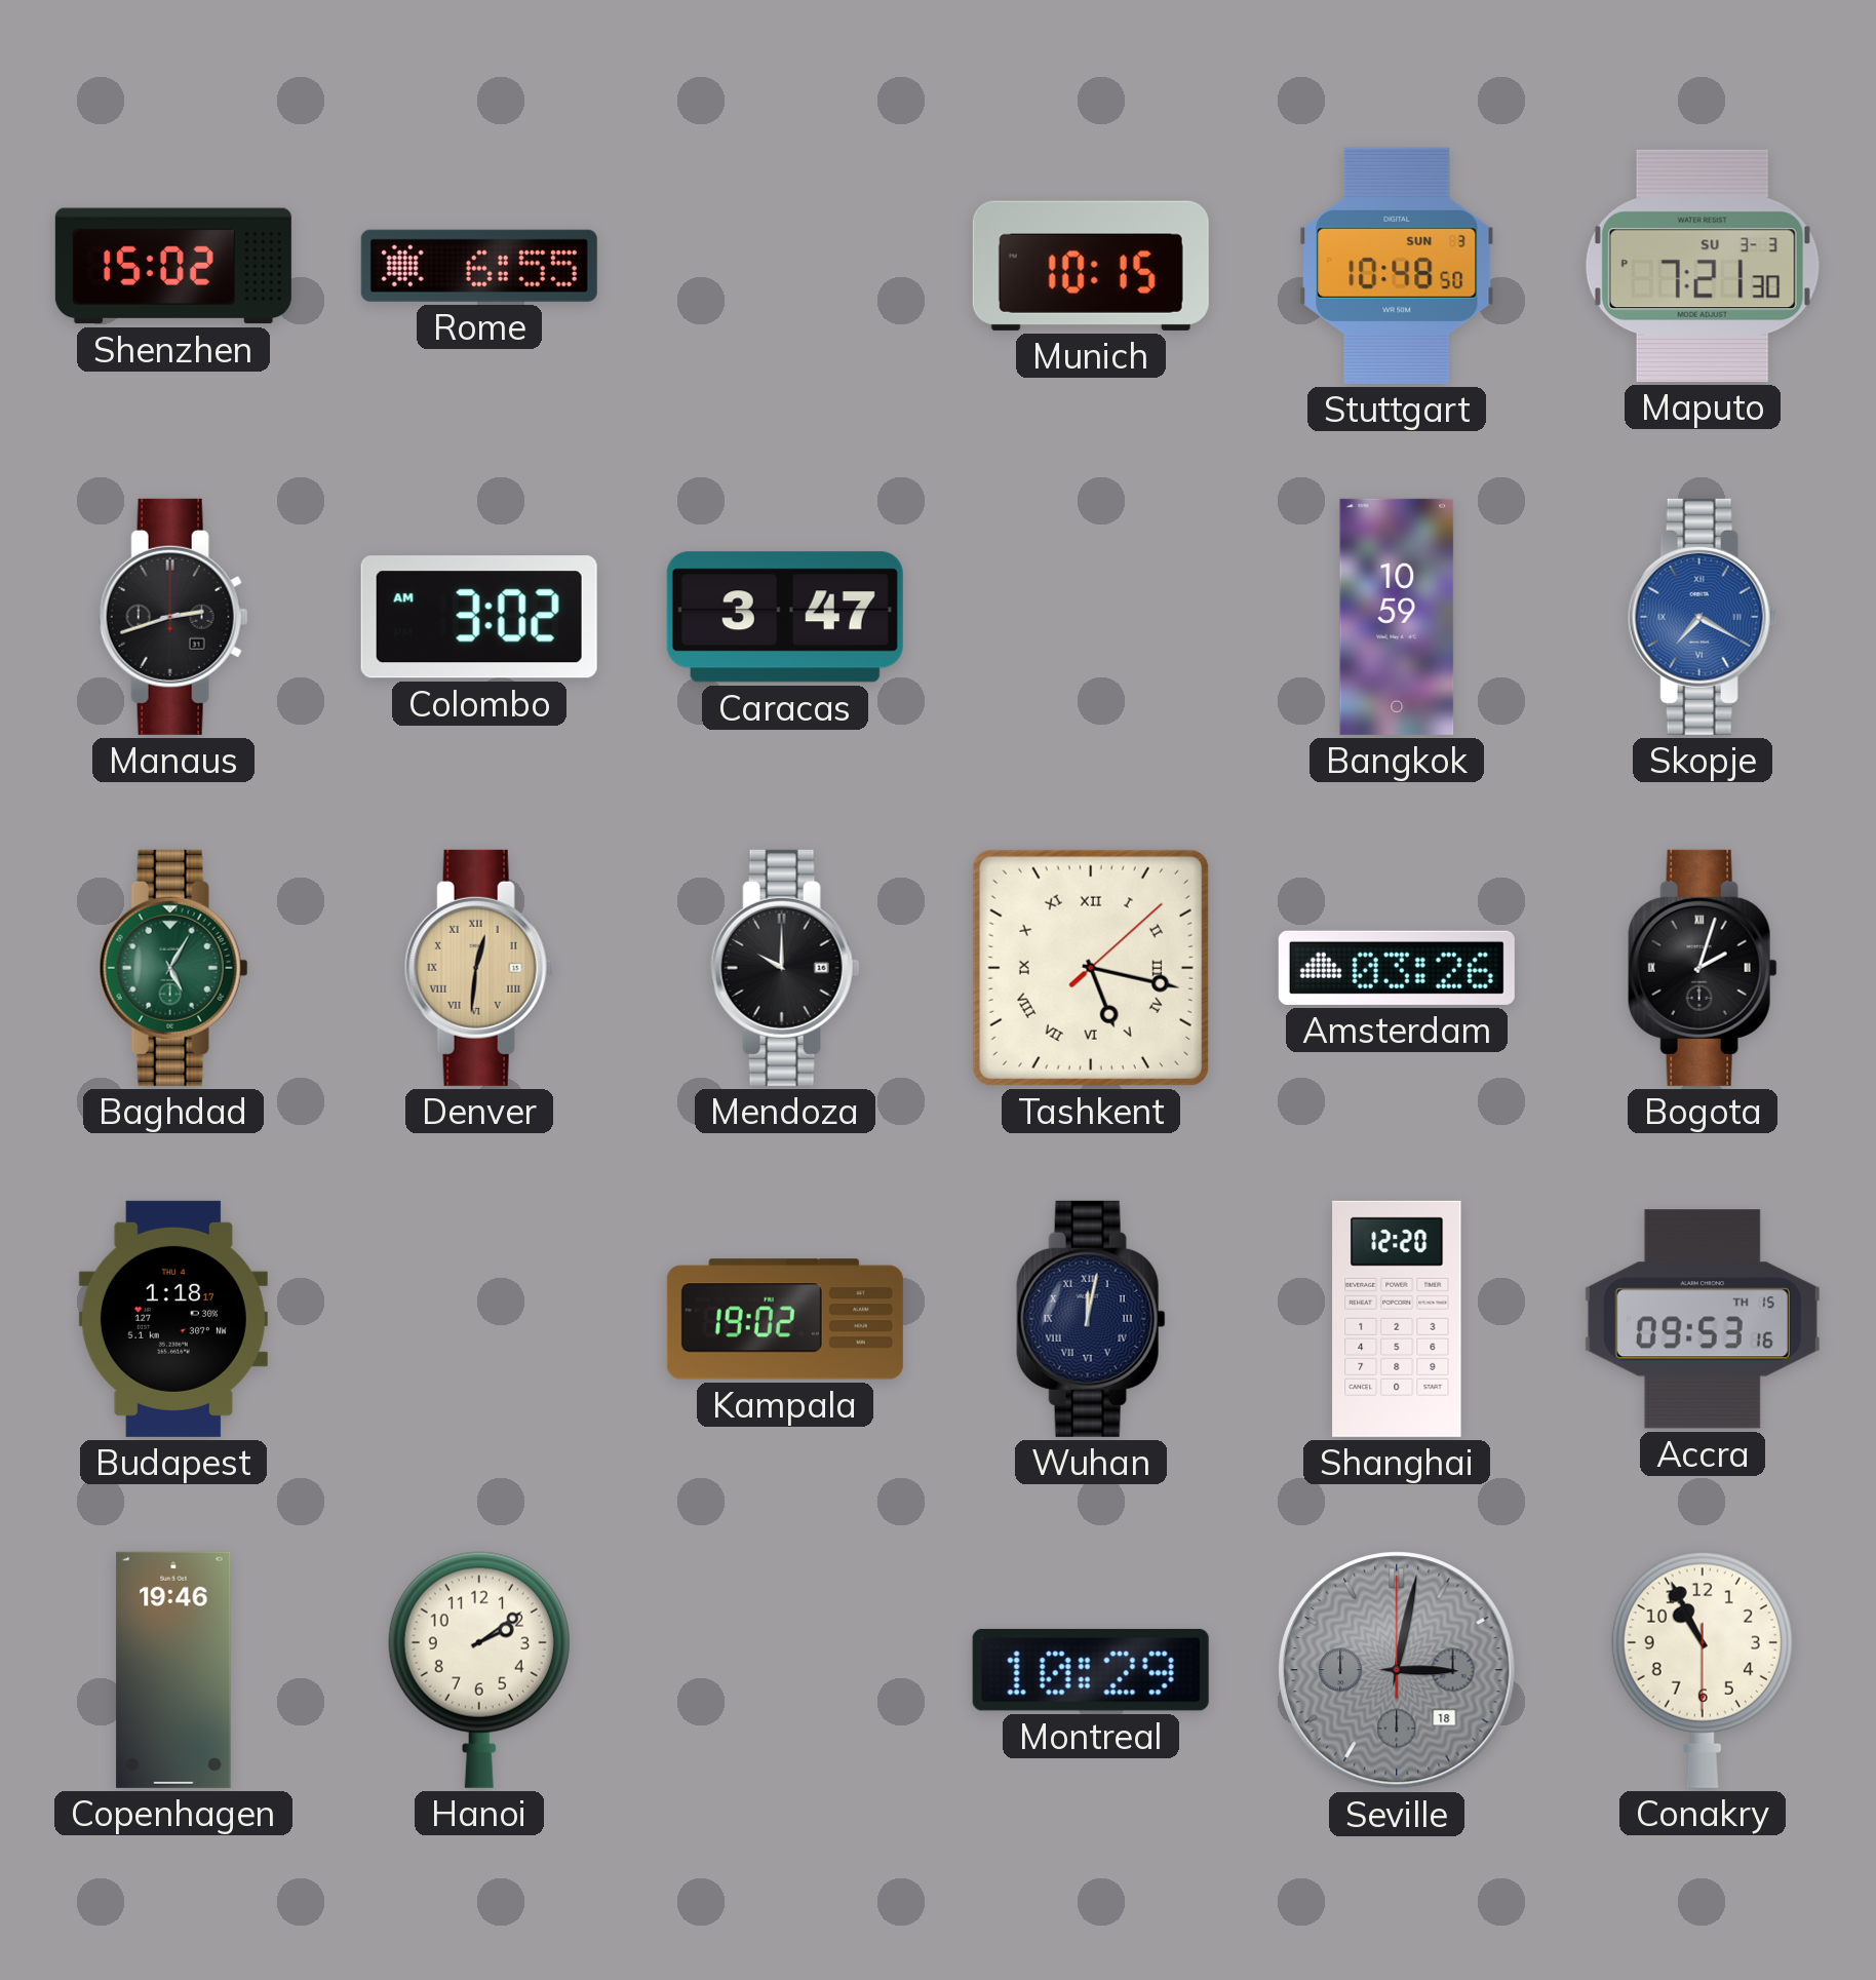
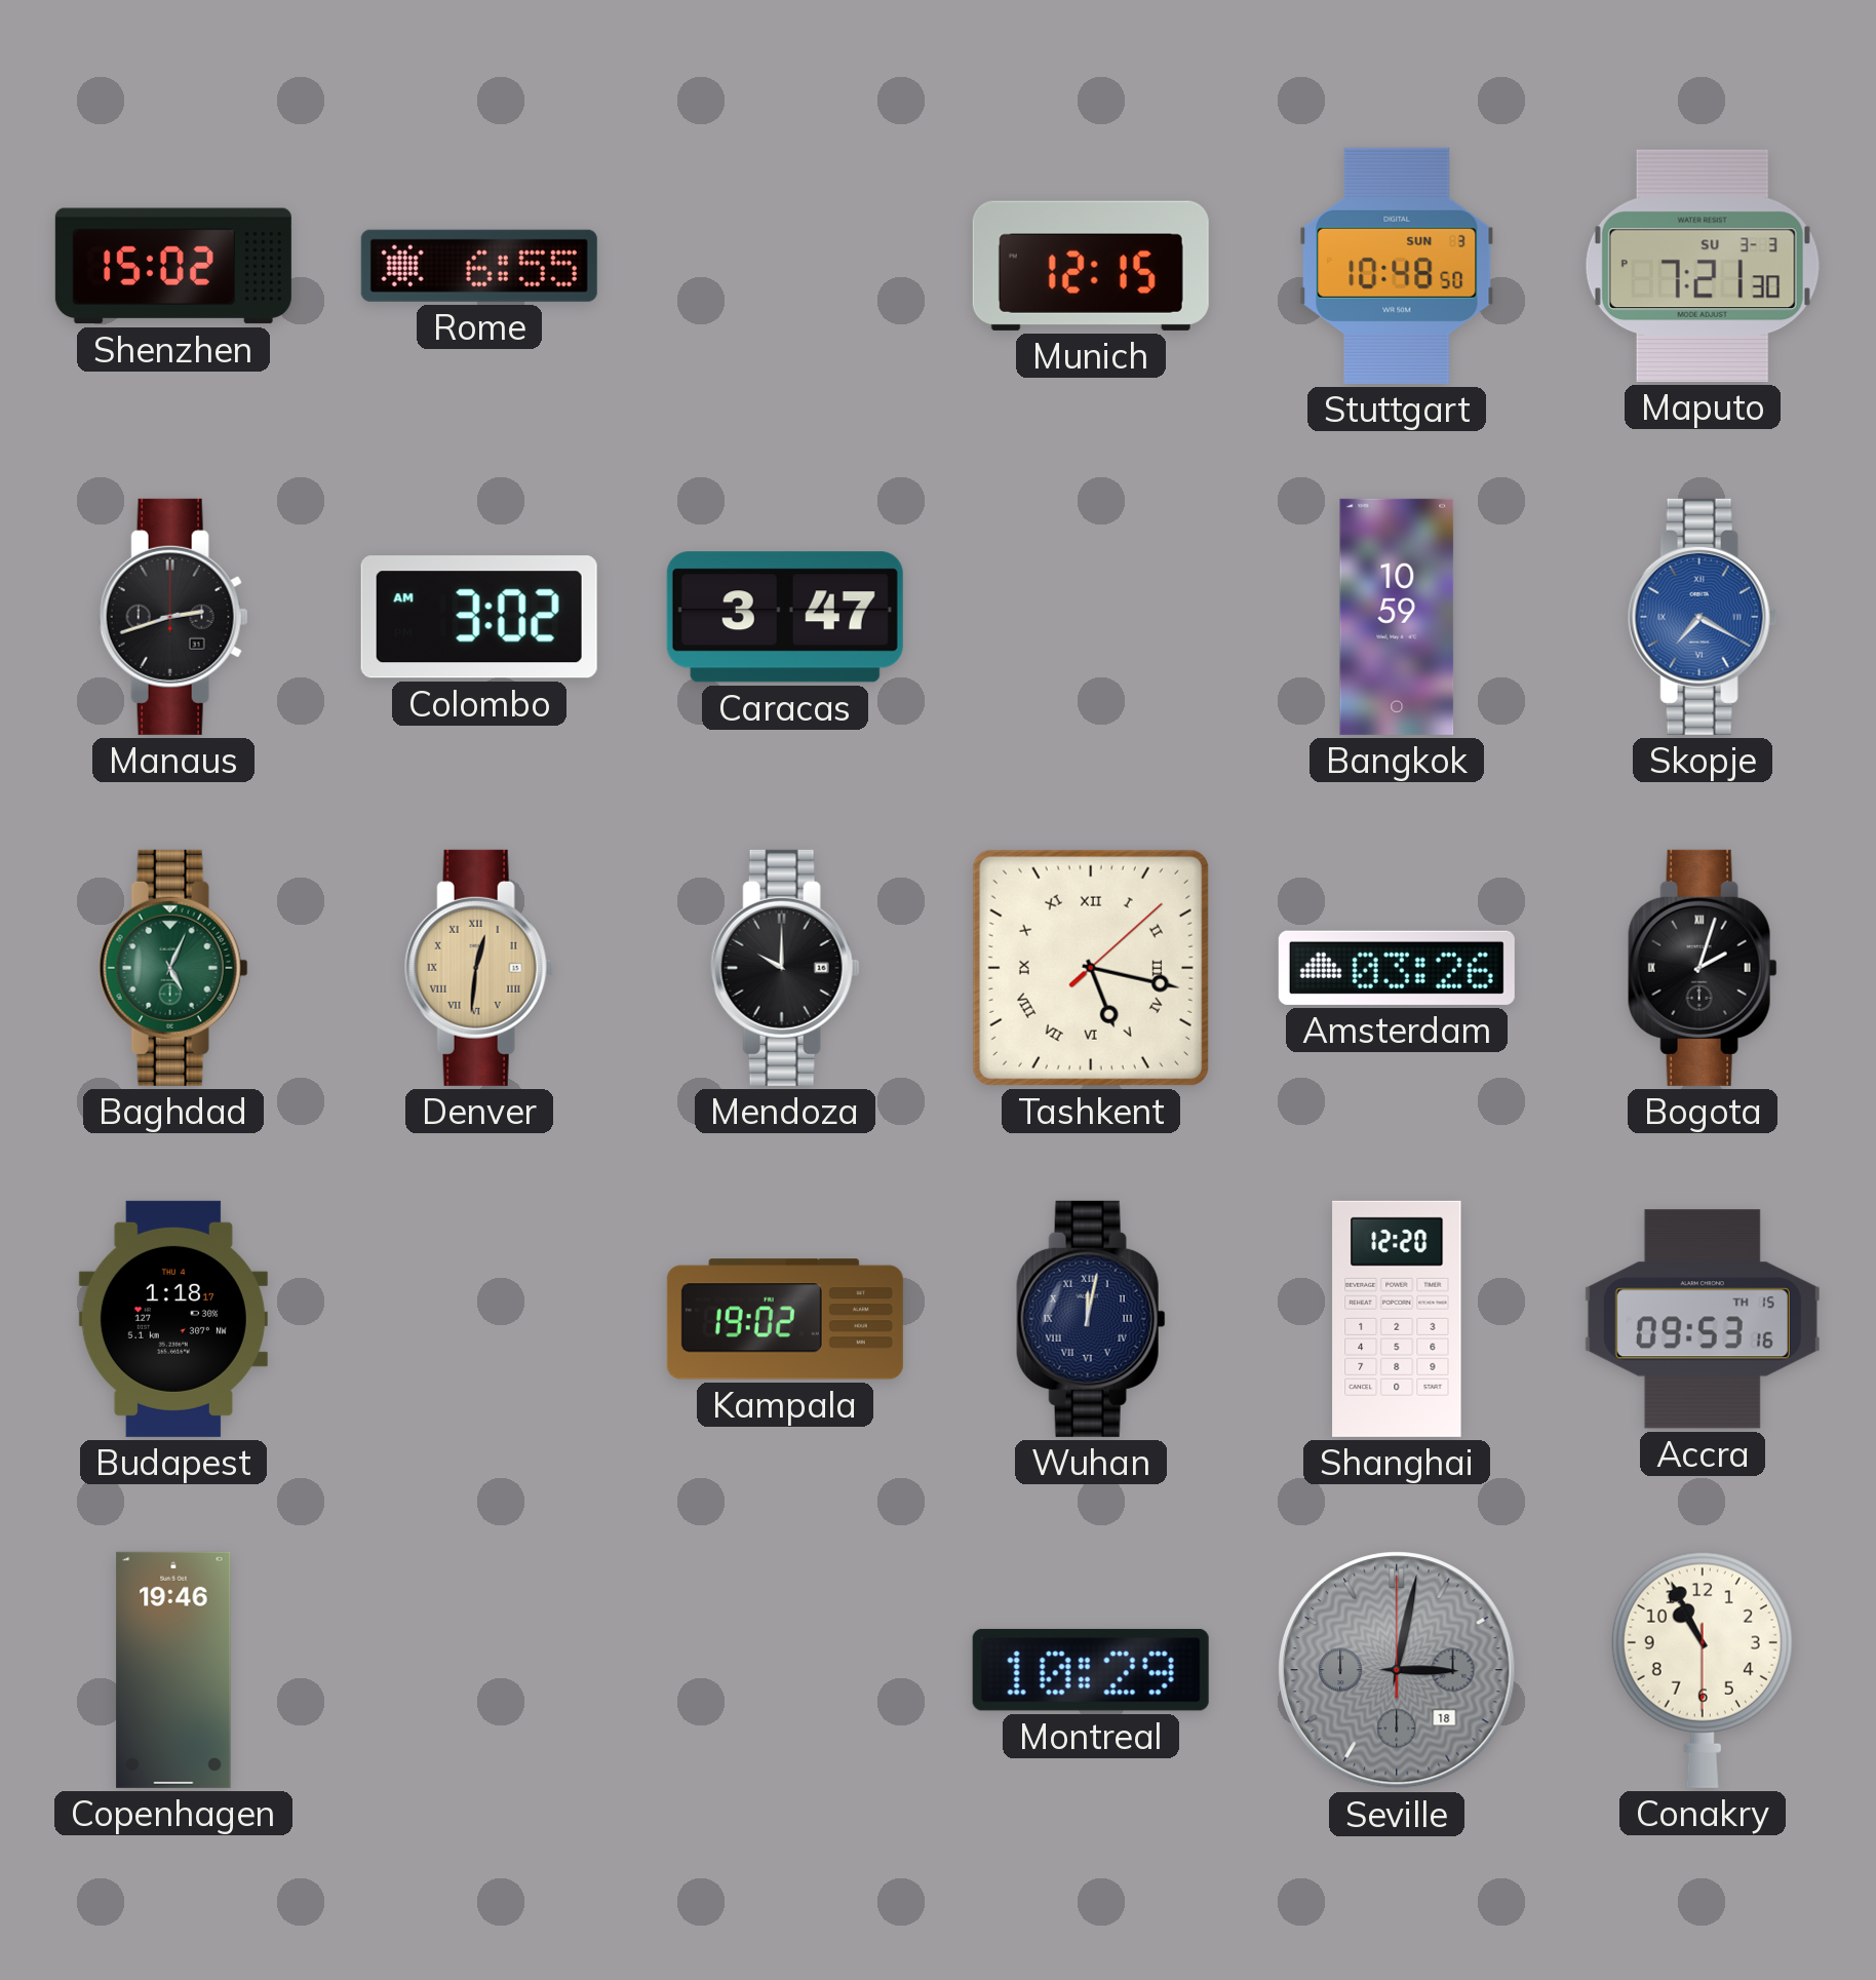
Munich: 10:15 -> 12:15
Baghdad: 5:05 -> 5:04
Hanoi: 2:09 -> none
